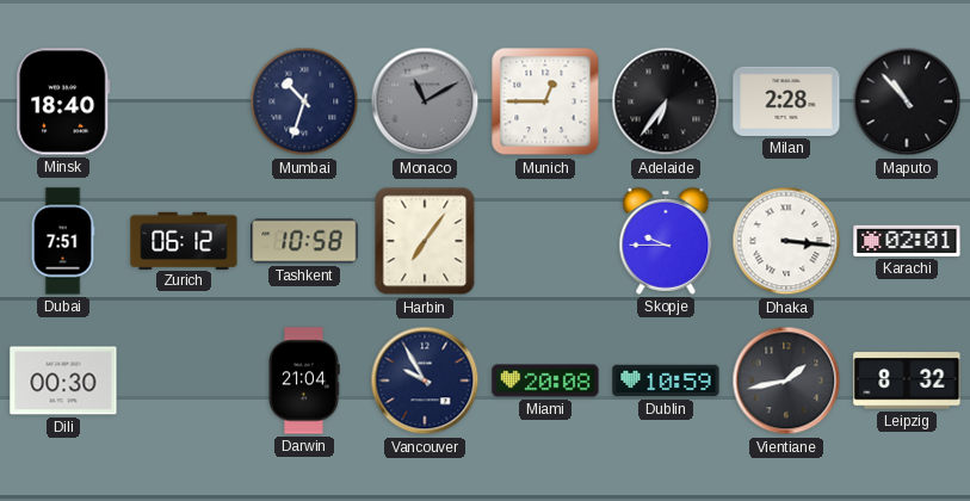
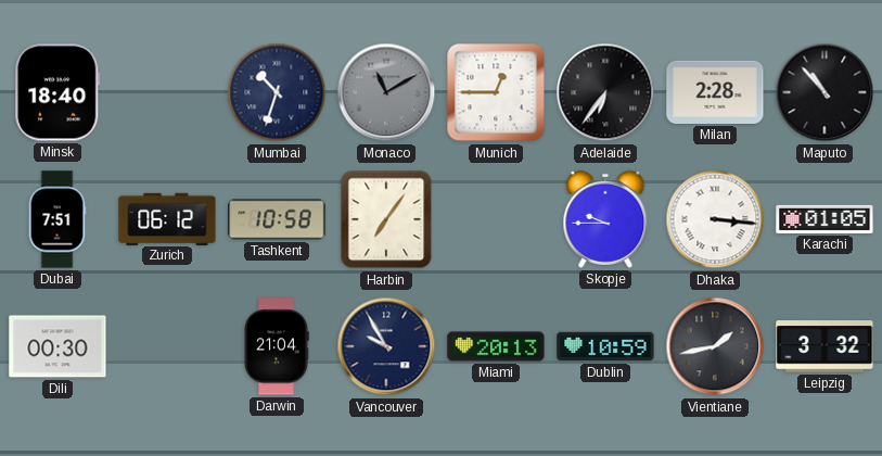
Karachi: 02:01 -> 01:05
Miami: 20:08 -> 20:13
Leipzig: 8:32 -> 3:32
